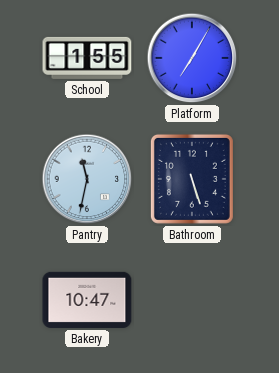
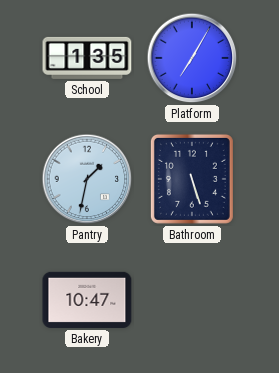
School: 1:55 -> 1:35
Pantry: 11:32 -> 1:32
